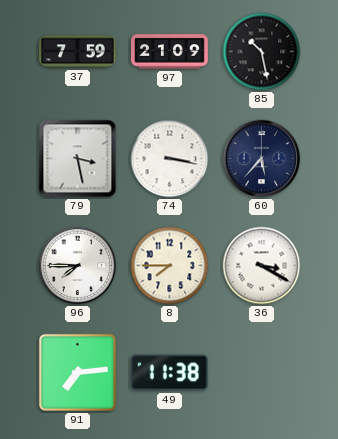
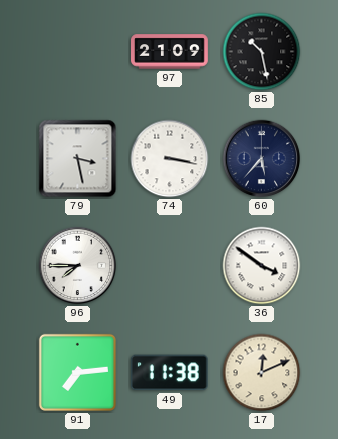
37: 7:59 -> none
8: 7:45 -> none
36: 3:20 -> 3:51
17: none -> 12:11
